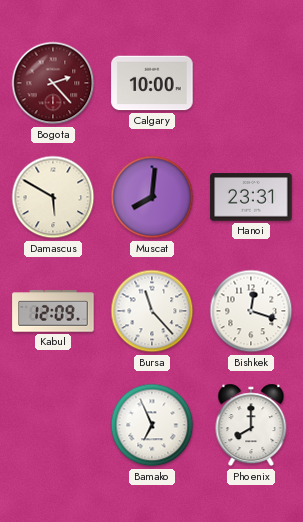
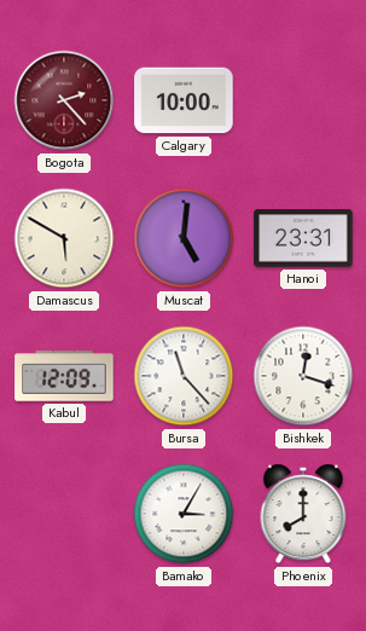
Muscat: 8:01 -> 5:01
Bamako: 6:56 -> 3:05
